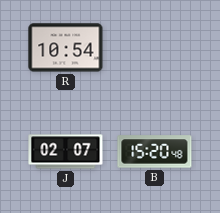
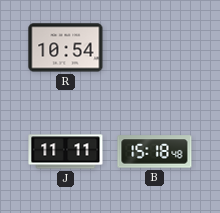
J: 02:07 -> 11:11
B: 15:20 -> 15:18
